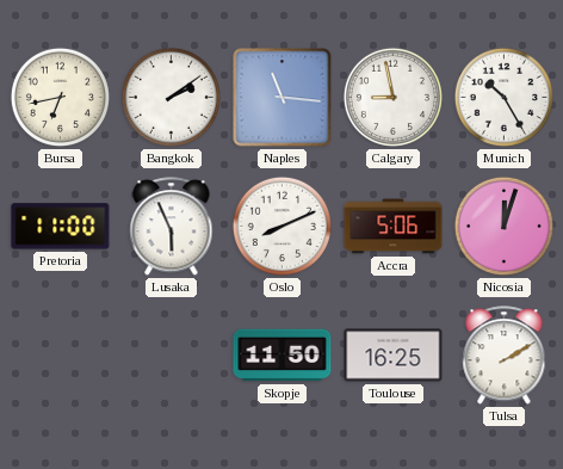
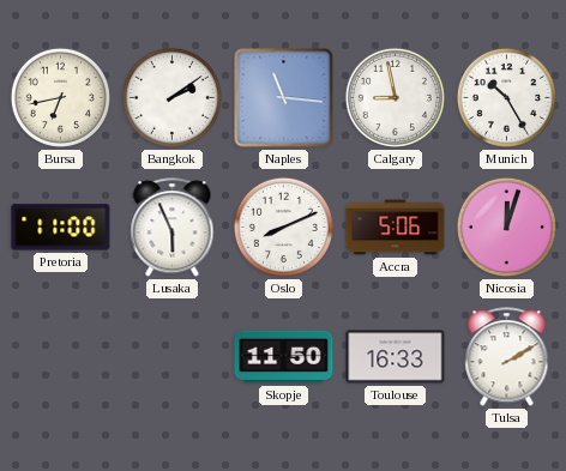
Toulouse: 16:25 -> 16:33
